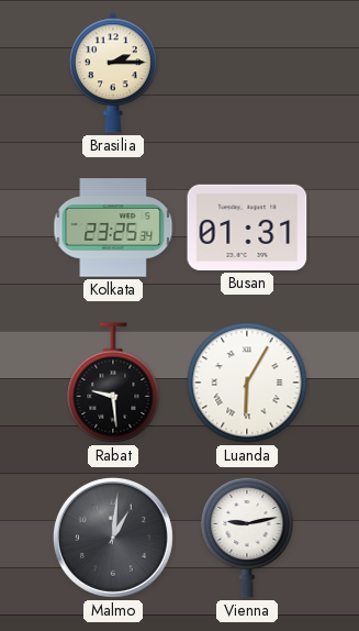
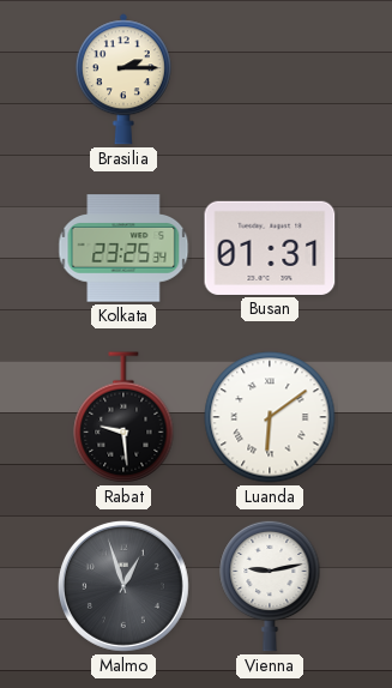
Luanda: 6:05 -> 6:09
Malmo: 1:01 -> 12:57
